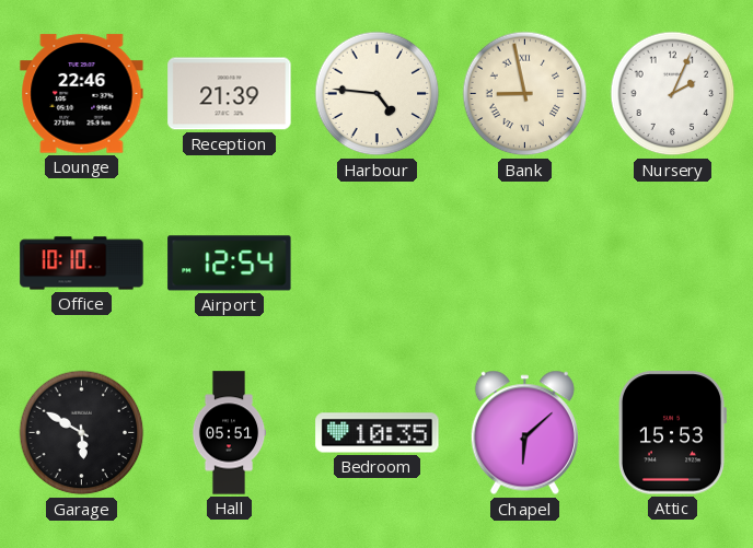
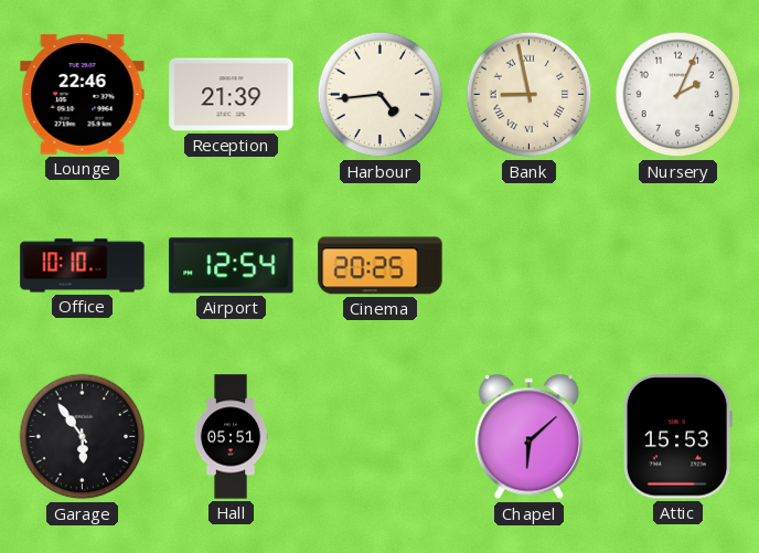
Harbour: 4:46 -> 4:44
Cinema: none -> 20:25
Garage: 5:50 -> 5:54
Bedroom: 10:35 -> none
